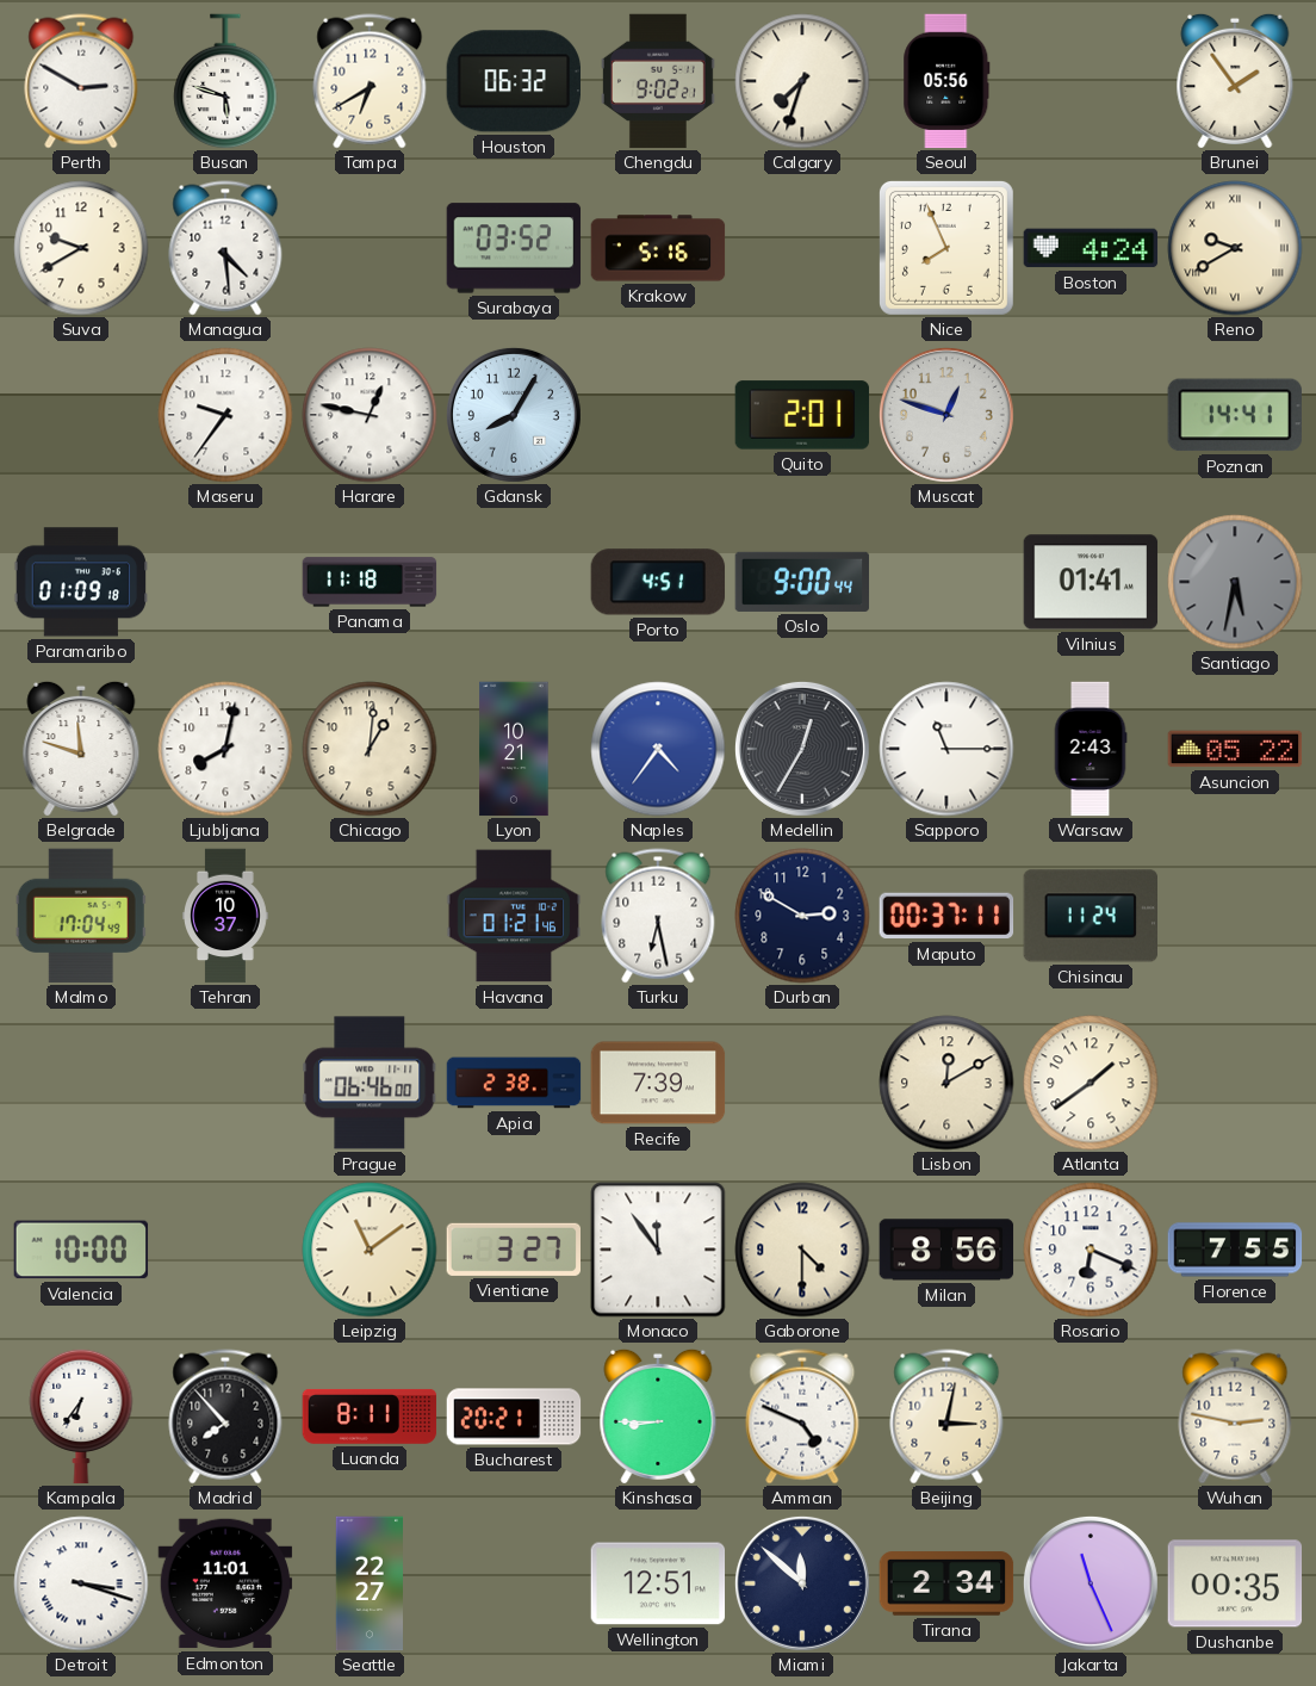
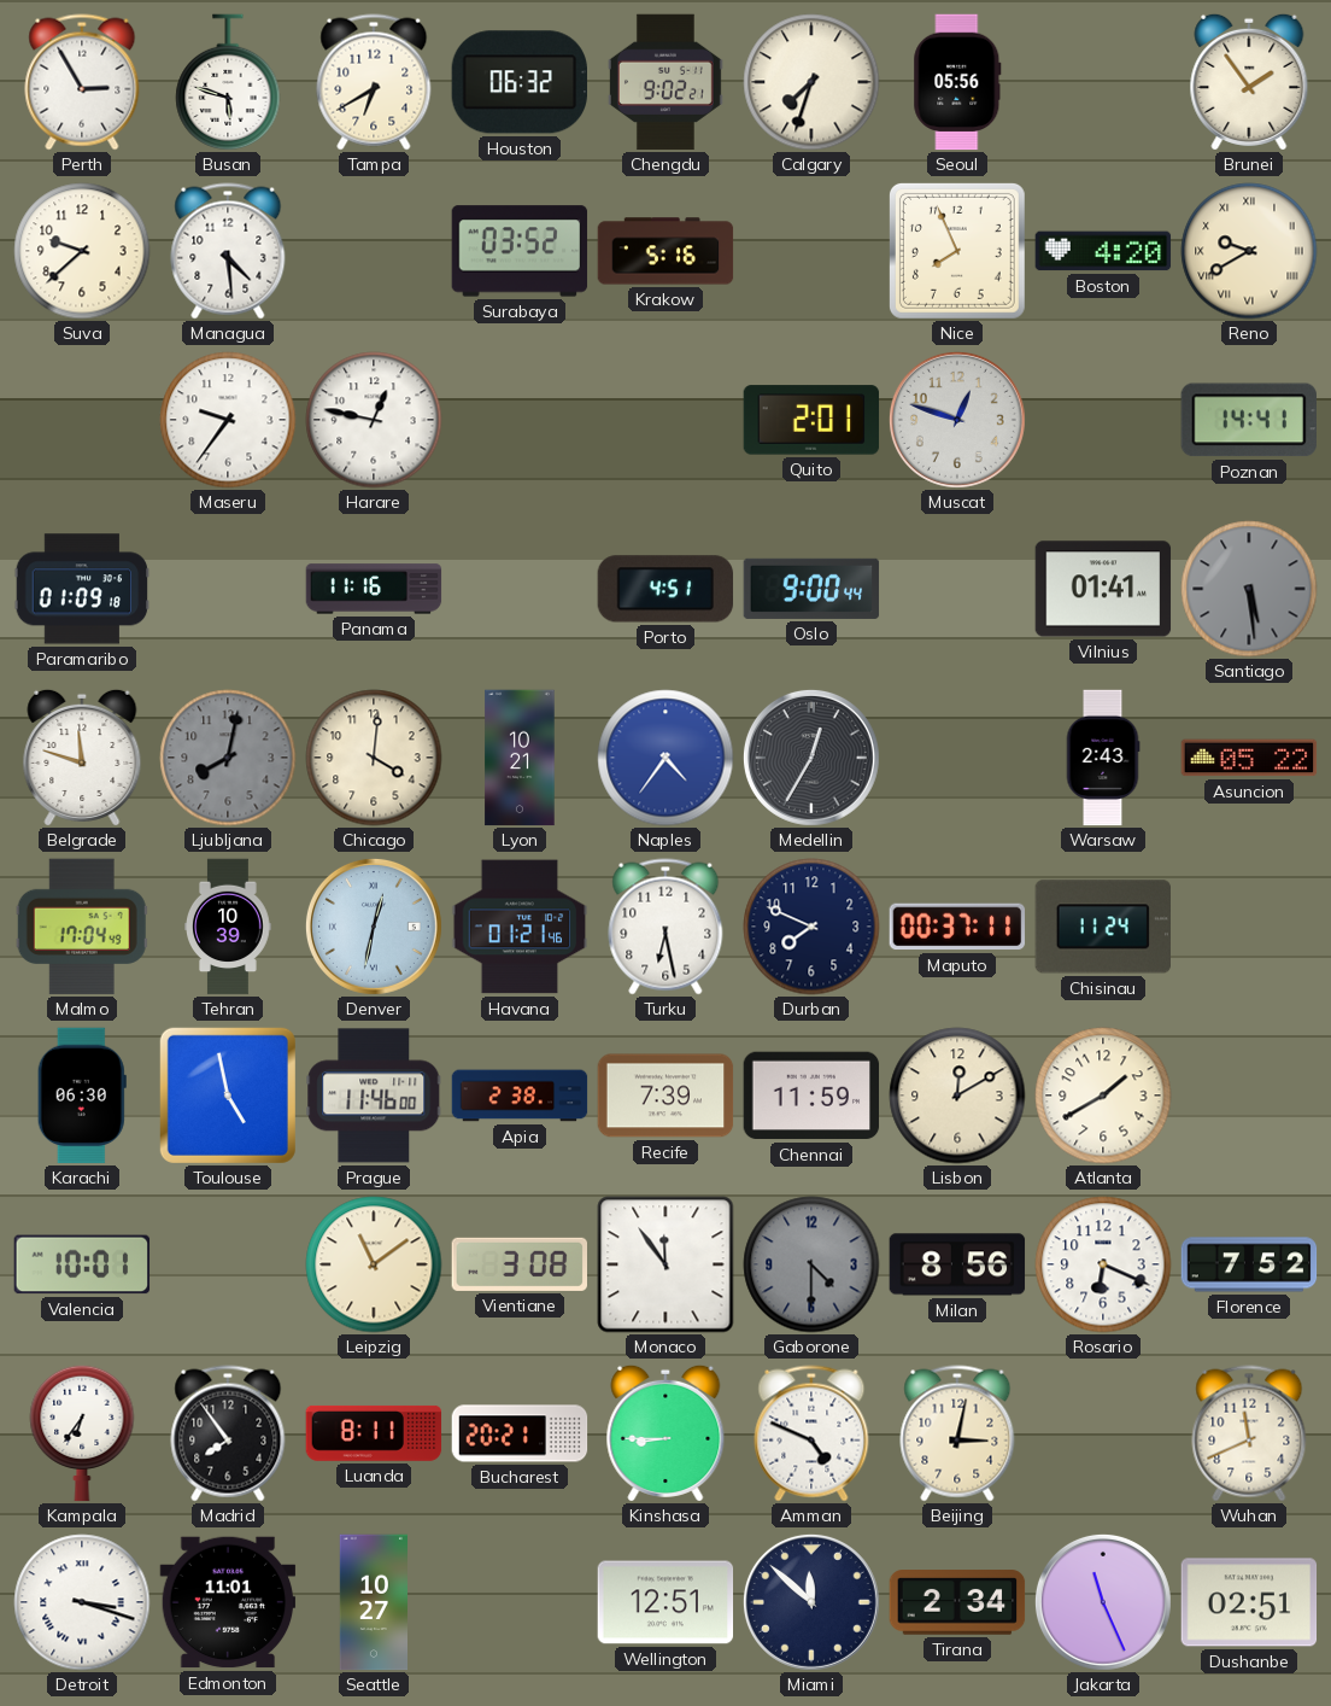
Perth: 2:50 -> 2:55
Suva: 9:40 -> 9:38
Boston: 4:24 -> 4:20
Gdansk: 8:05 -> none
Panama: 11:18 -> 11:16
Santiago: 5:32 -> 5:29
Ljubljana dial: white -> grey
Chicago: 1:01 -> 4:01
Sapporo: 11:15 -> none
Tehran: 10:37 -> 10:39
Denver: none -> 12:32
Durban: 2:50 -> 7:49
Karachi: none -> 06:30
Toulouse: none -> 4:58
Prague: 06:46 -> 11:46
Chennai: none -> 11:59
Atlanta: 1:39 -> 1:40
Valencia: 10:00 -> 10:01
Vientiane: 3:27 -> 3:08
Gaborone dial: cream -> grey
Florence: 7:55 -> 7:52
Madrid: 7:53 -> 7:54
Wuhan: 2:47 -> 11:41
Seattle: 22:27 -> 10:27
Dushanbe: 00:35 -> 02:51
